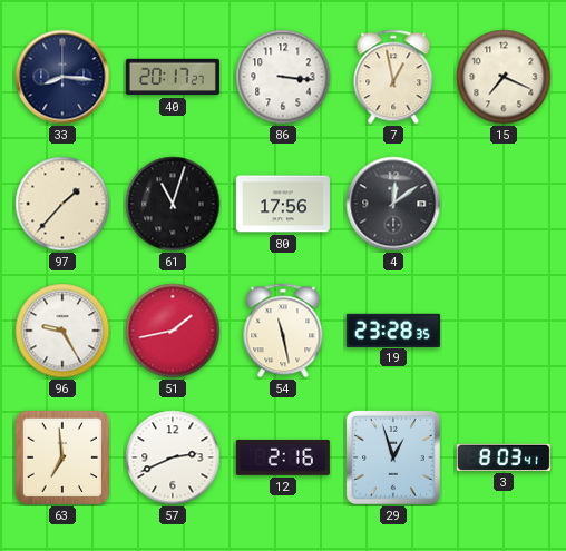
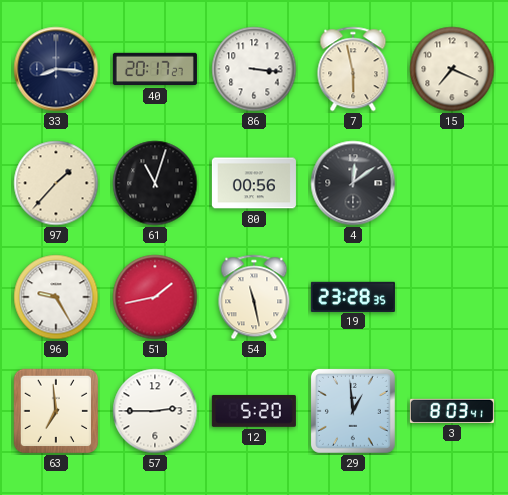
7: 12:58 -> 5:58
80: 17:56 -> 00:56
57: 2:41 -> 2:45
12: 2:16 -> 5:20
29: 12:57 -> 12:59
